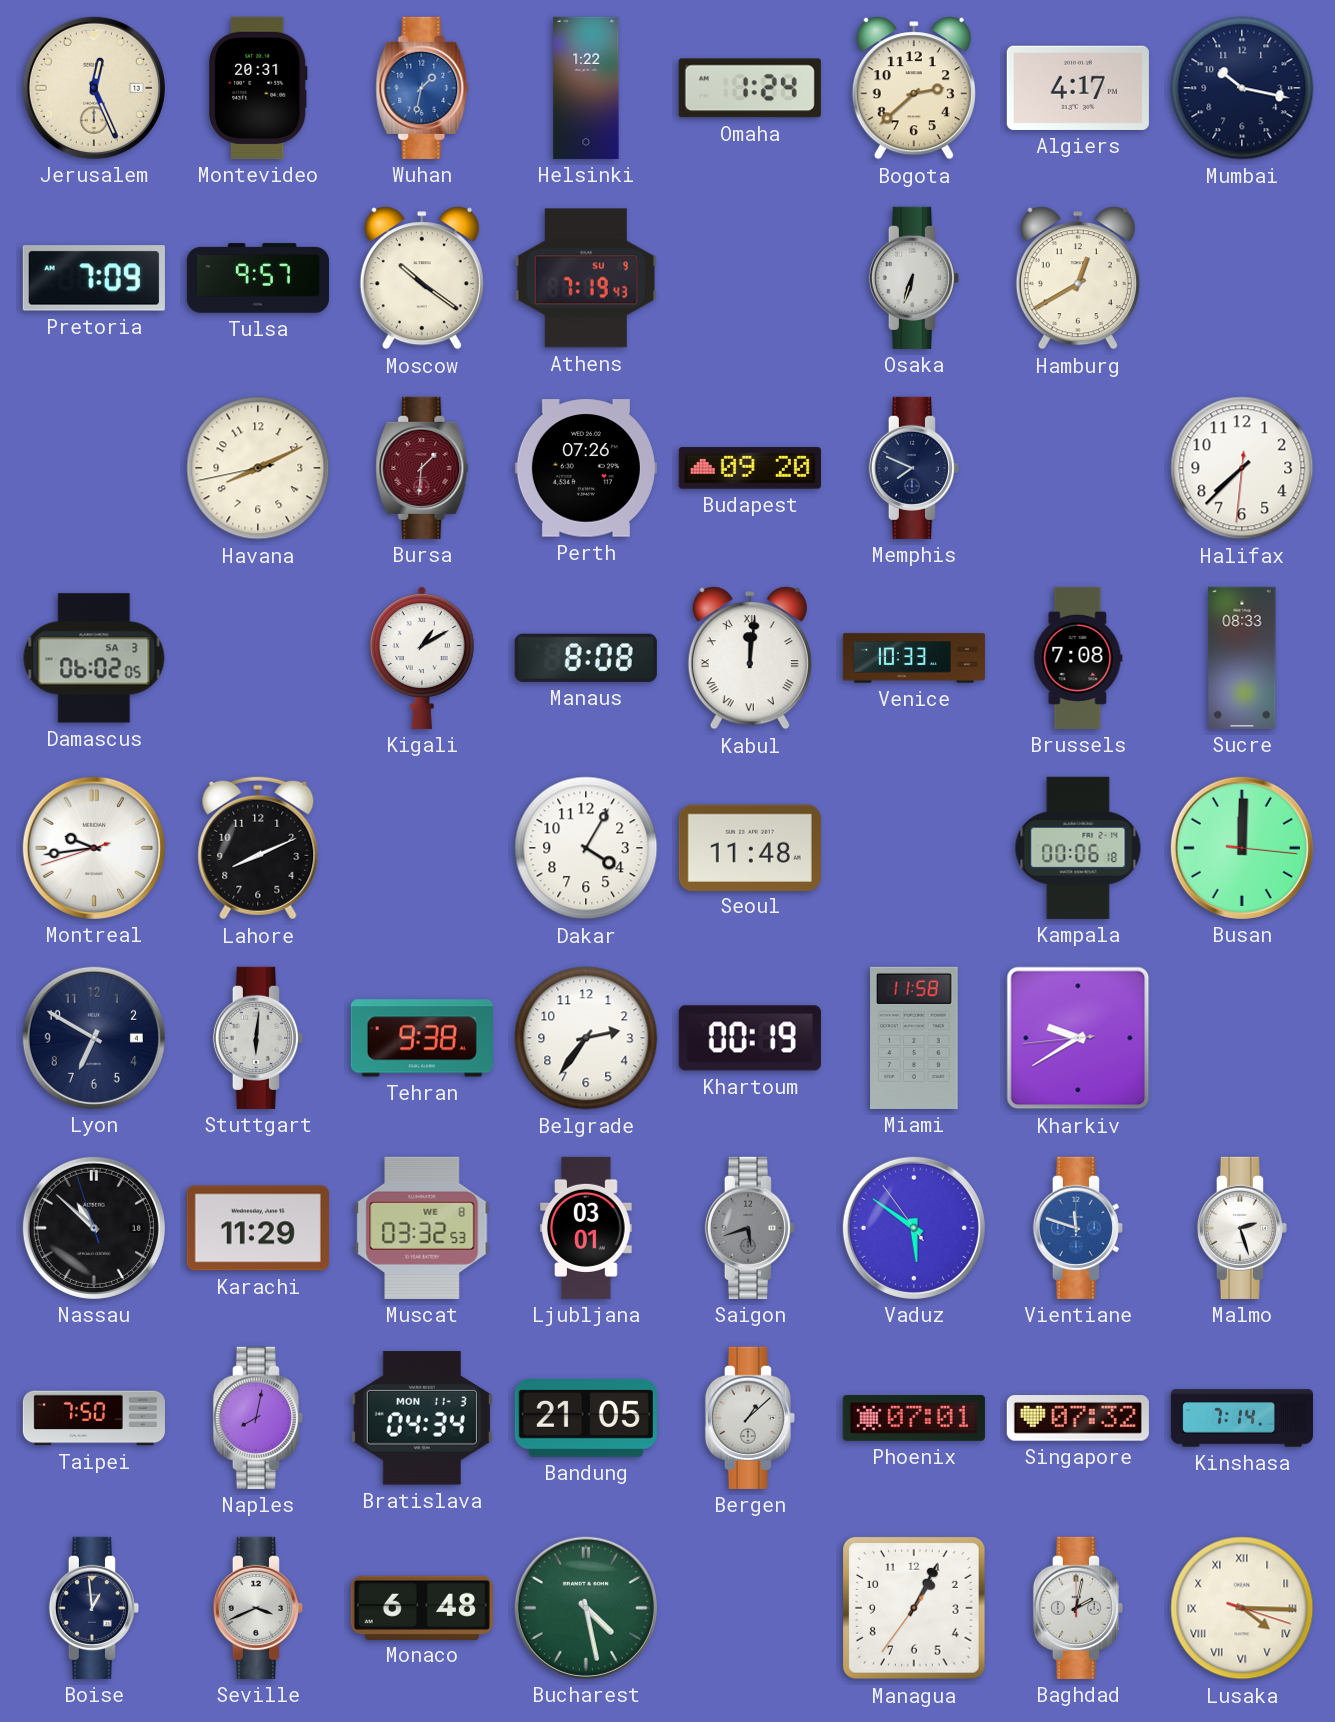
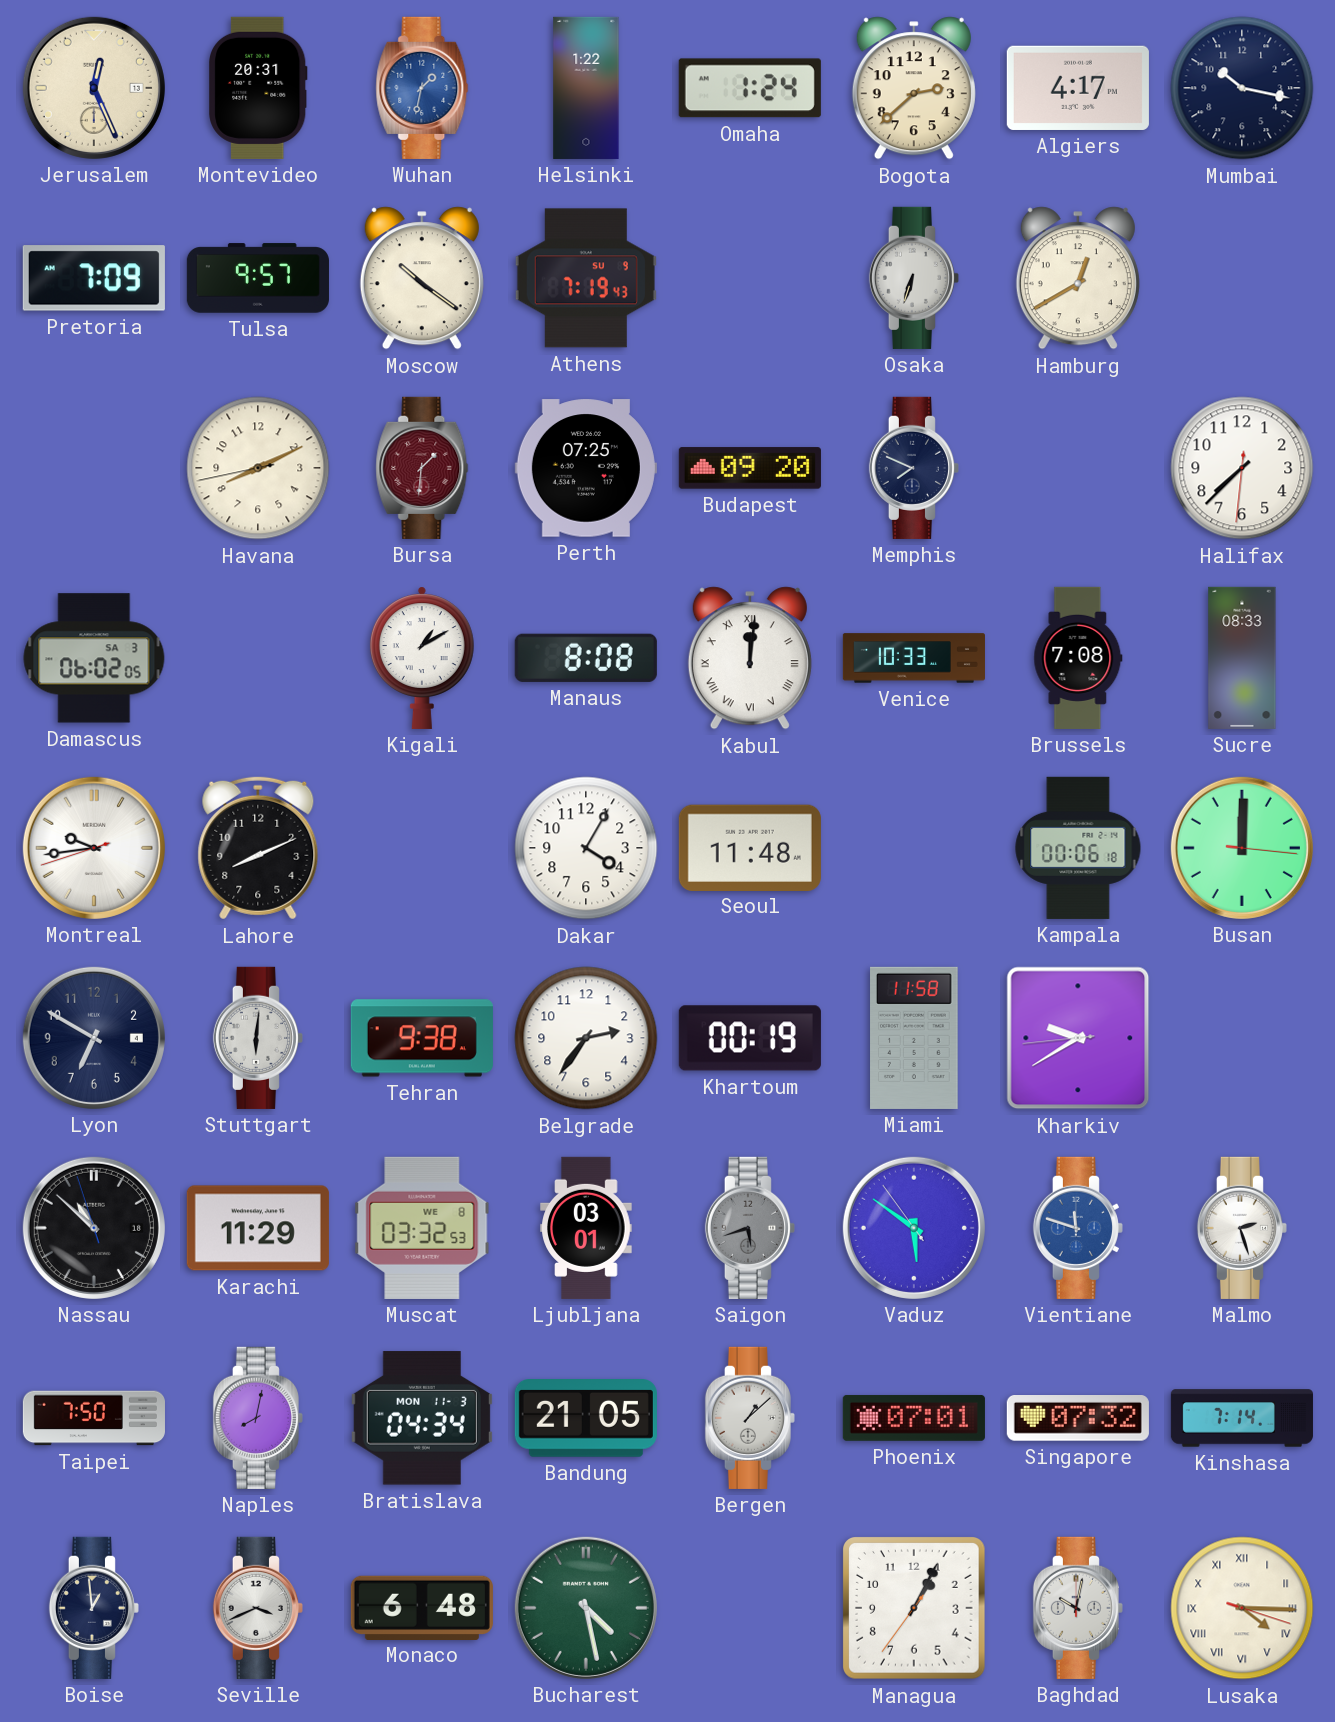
Perth: 07:26 -> 07:25
Baghdad: 2:02 -> 10:02
